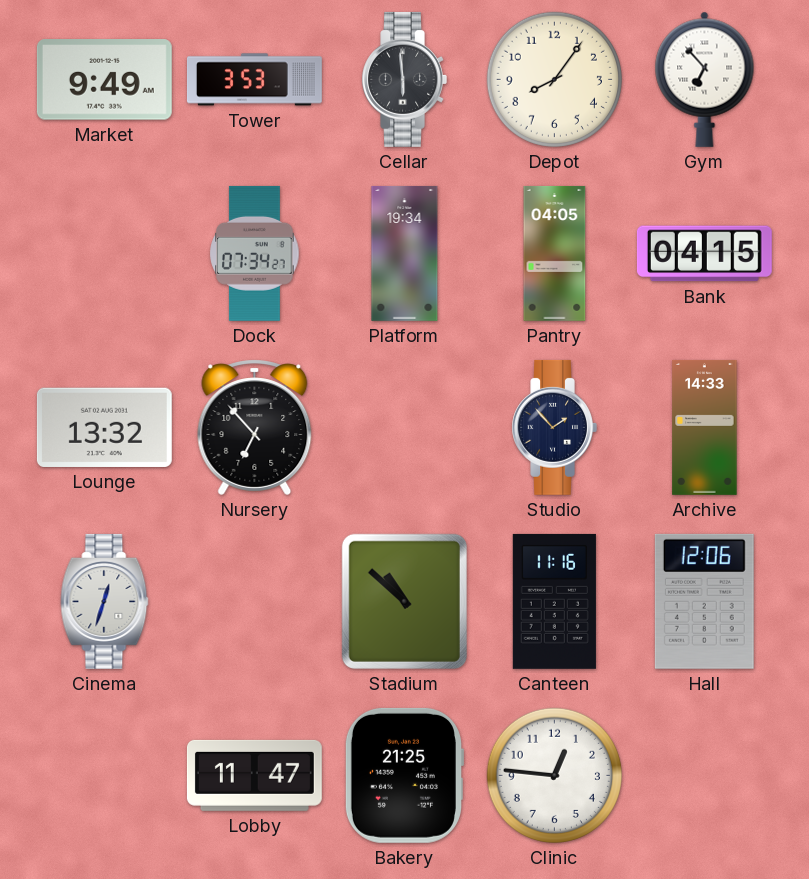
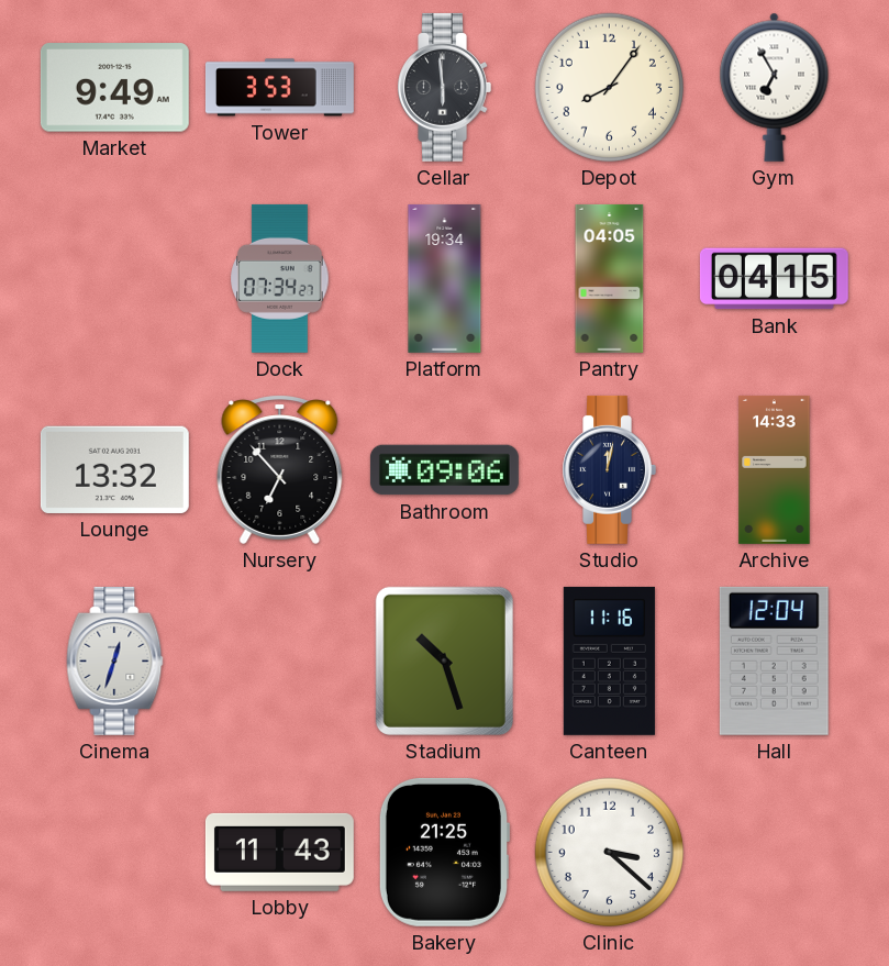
Gym: 6:53 -> 6:55
Bathroom: none -> 09:06
Studio: 1:53 -> 12:02
Stadium: 10:52 -> 10:27
Hall: 12:06 -> 12:04
Lobby: 11:47 -> 11:43
Clinic: 12:46 -> 3:22
